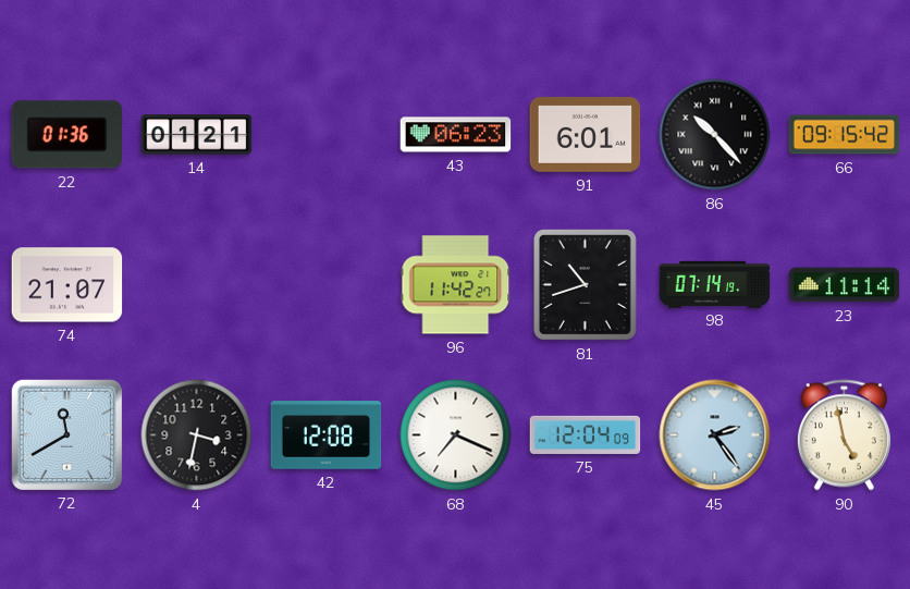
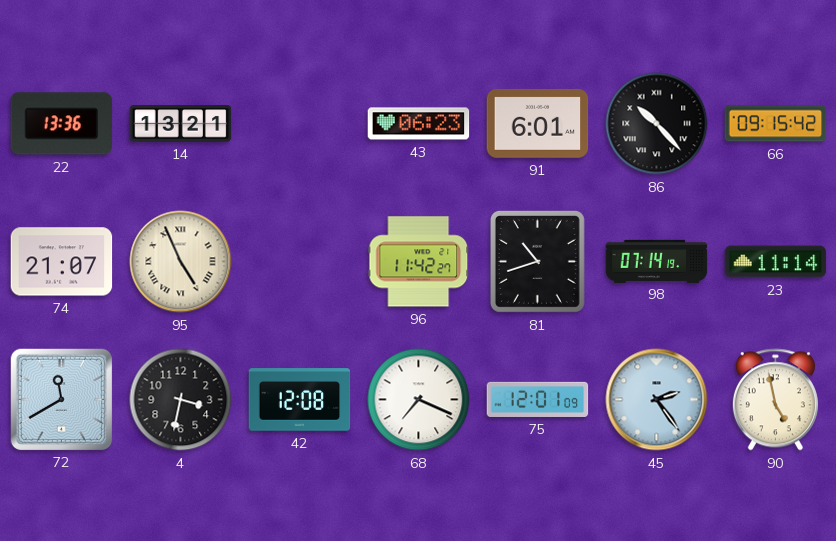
22: 01:36 -> 13:36
14: 01:21 -> 13:21
95: none -> 4:56
75: 12:04 -> 12:01
